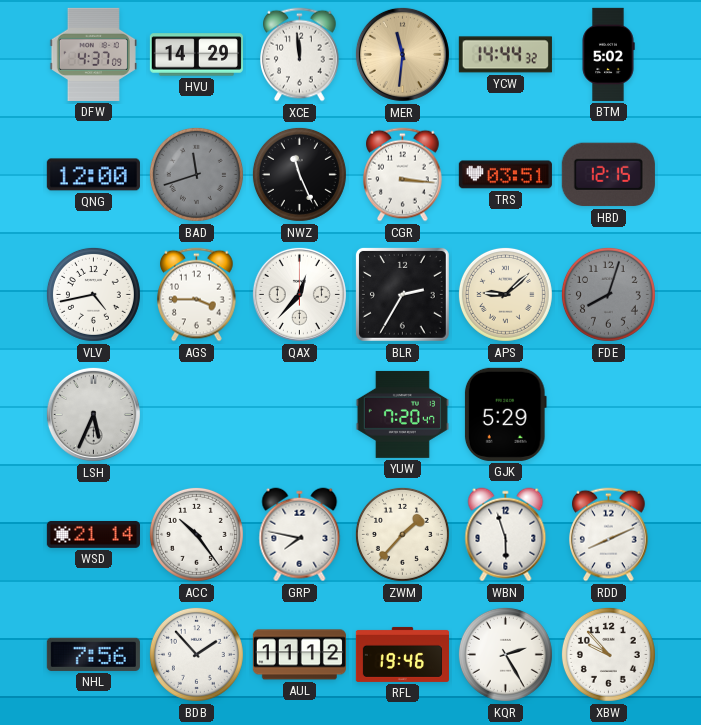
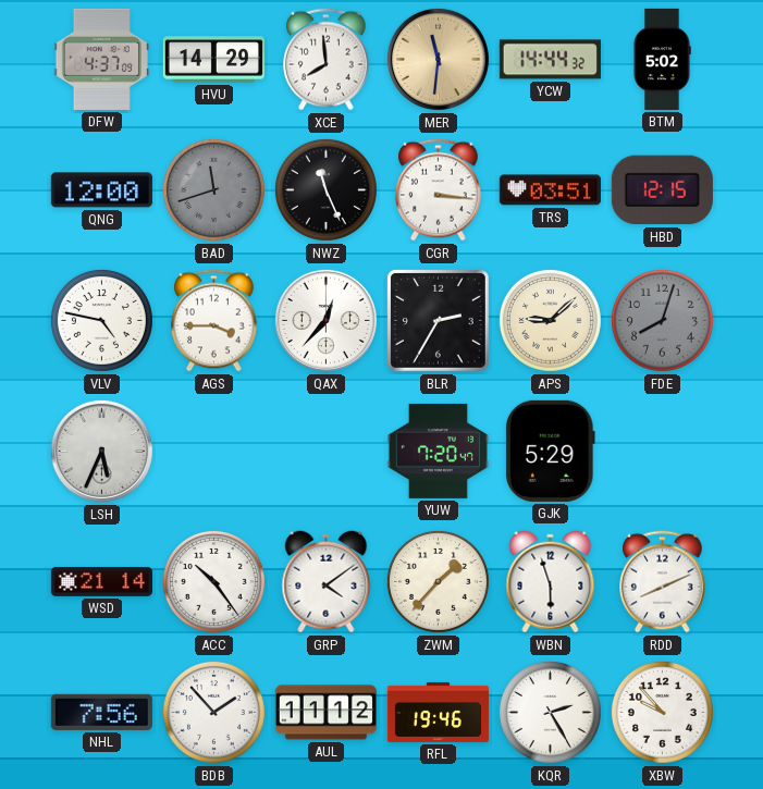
XCE: 11:59 -> 7:59
VLV: 4:43 -> 4:47
GRP: 7:47 -> 4:09
